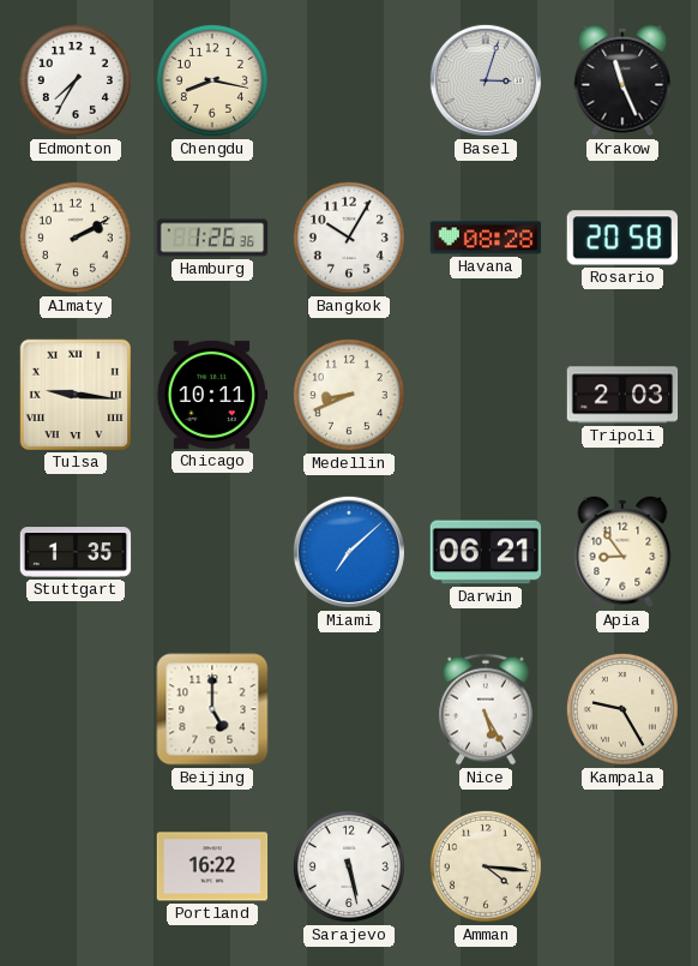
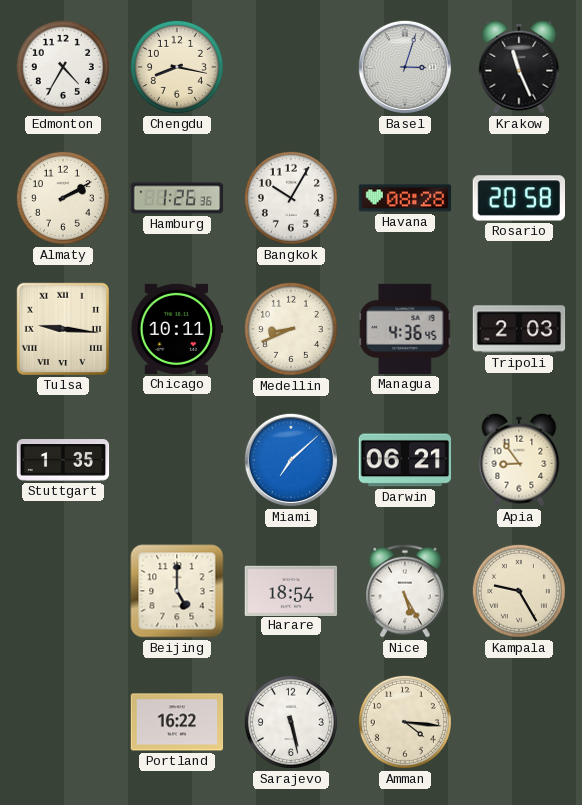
Edmonton: 7:35 -> 4:35
Managua: none -> 4:36
Harare: none -> 18:54
